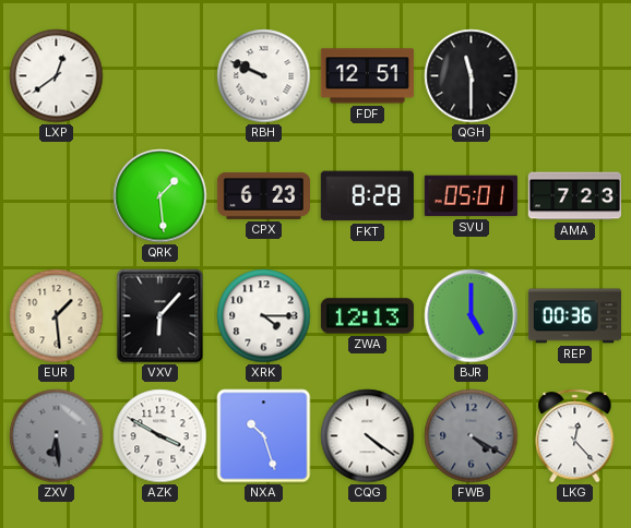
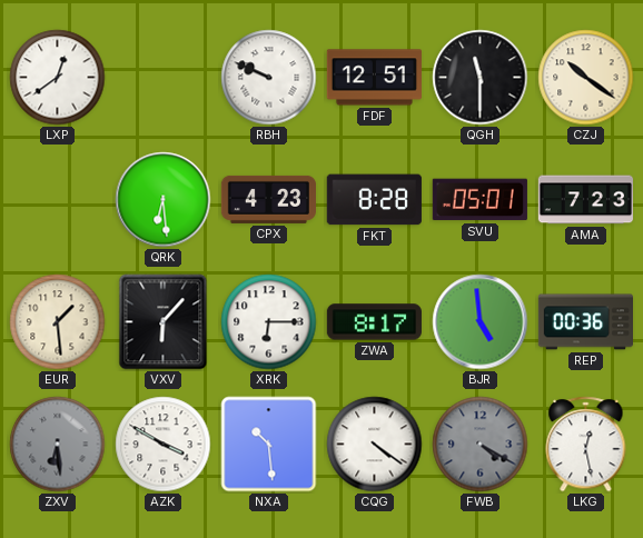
CZJ: none -> 10:21
QRK: 1:29 -> 6:29
CPX: 6:23 -> 4:23
XRK: 4:15 -> 6:15
ZWA: 12:13 -> 8:17
BJR: 5:00 -> 4:59
NXA: 10:27 -> 10:29
LKG: 12:23 -> 12:28
